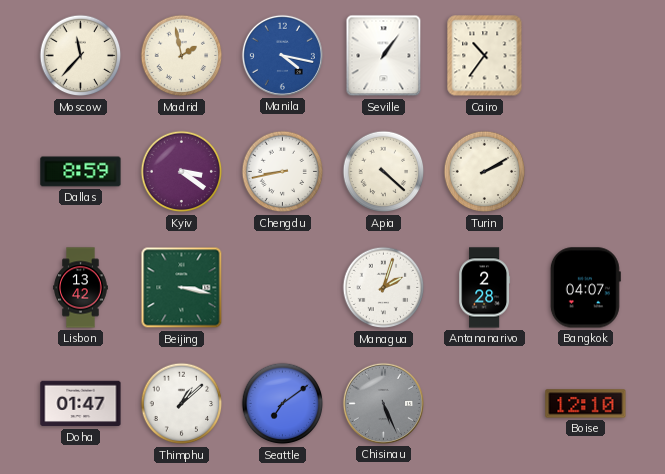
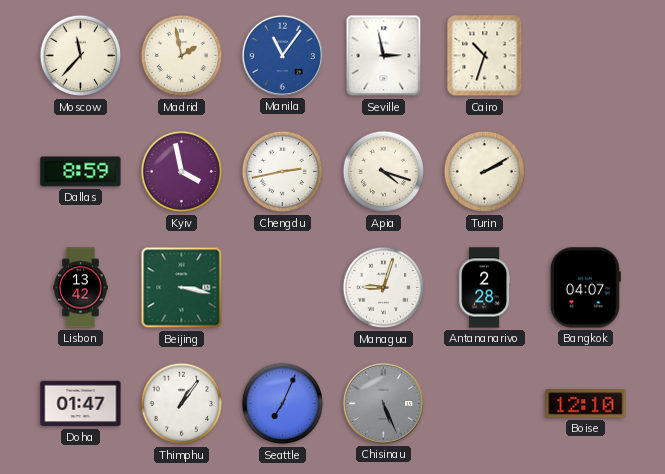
Manila: 4:17 -> 11:06
Seville: 1:06 -> 2:58
Cairo: 10:36 -> 10:33
Kyiv: 3:21 -> 3:58
Chengdu: 8:43 -> 2:43
Apia: 4:22 -> 4:18
Managua: 2:03 -> 9:03
Thimphu: 1:08 -> 1:06
Seattle: 7:09 -> 7:04
